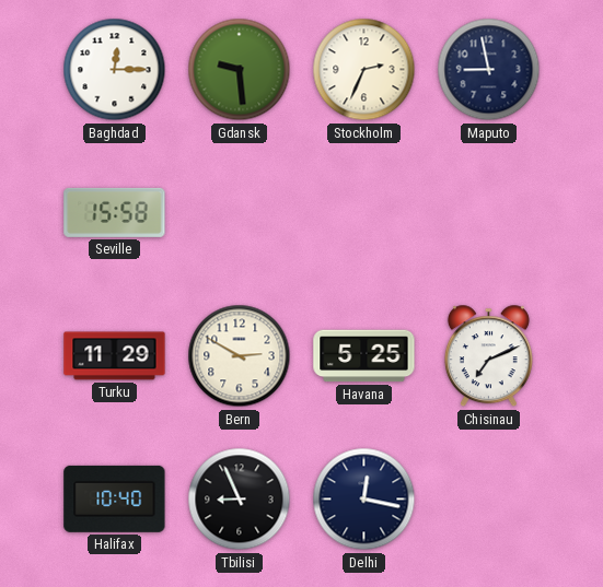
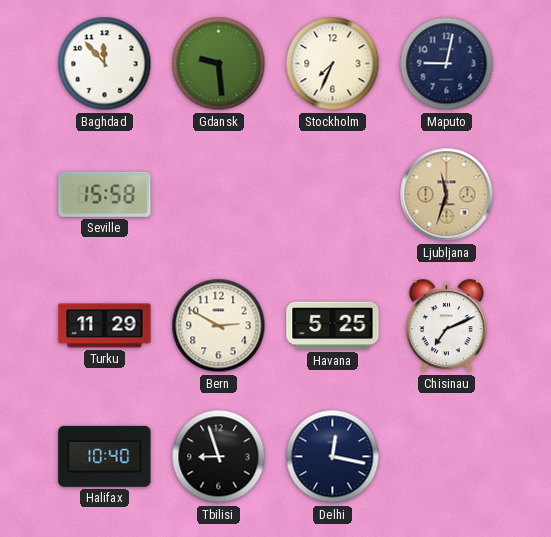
Baghdad: 12:15 -> 11:53
Stockholm: 2:34 -> 7:34
Maputo: 8:58 -> 9:02
Ljubljana: none -> 11:33
Tbilisi: 8:56 -> 8:57
